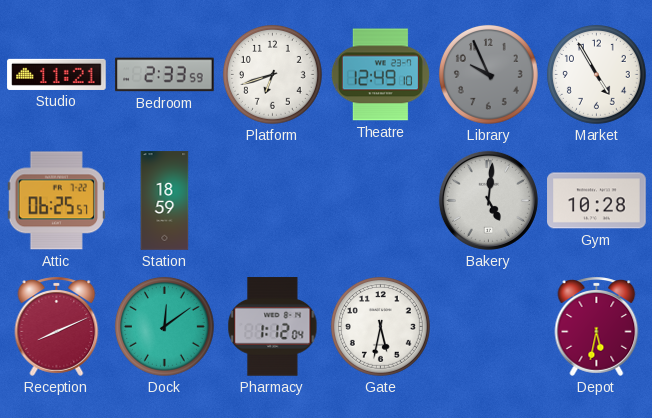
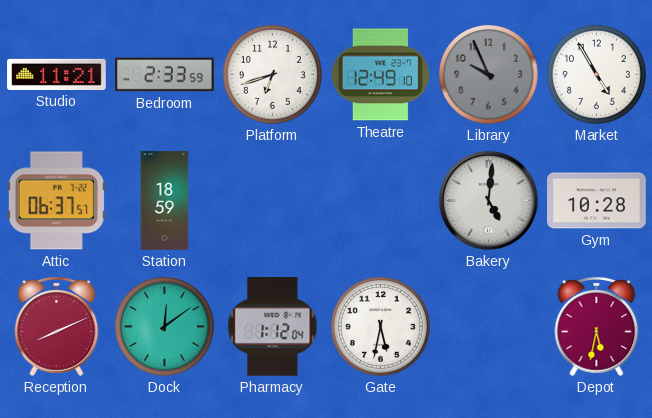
Attic: 06:25 -> 06:37
